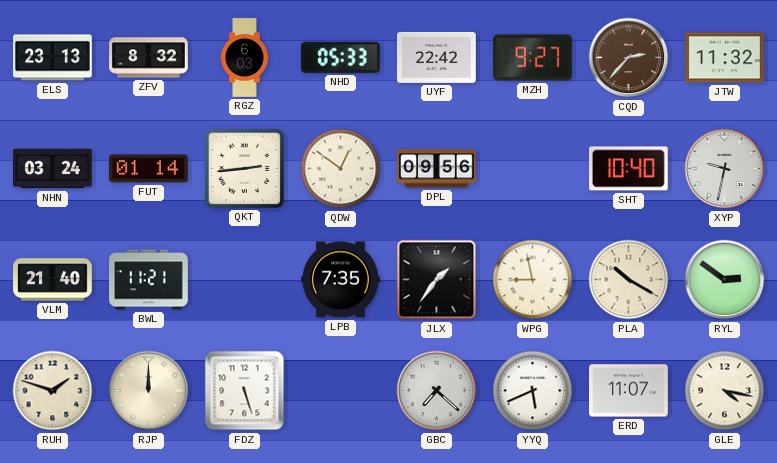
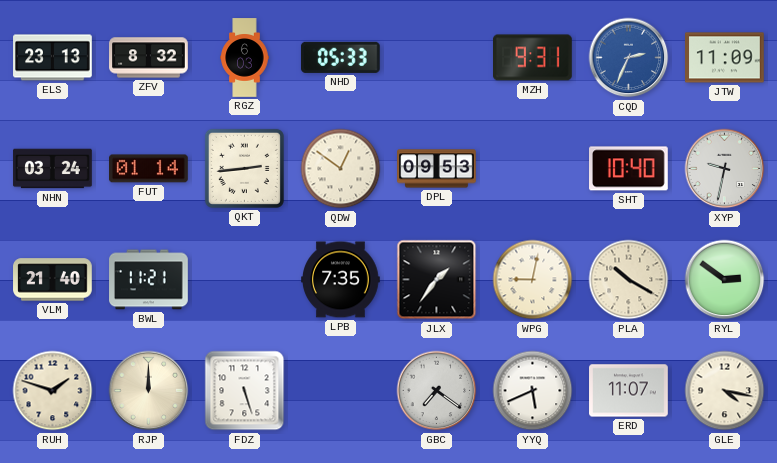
UYF: 22:42 -> none
MZH: 9:27 -> 9:31
CQD: 2:37 -> 2:34
CQD dial: brown -> blue
JTW: 11:32 -> 11:09
DPL: 09:56 -> 09:53
WPG: 8:58 -> 9:02
GBC: 7:22 -> 7:21
